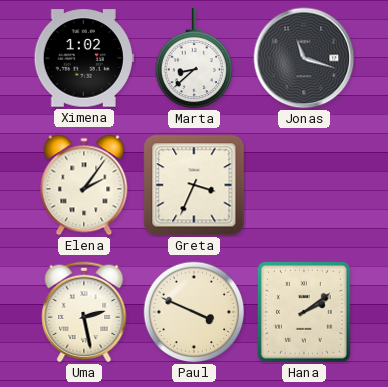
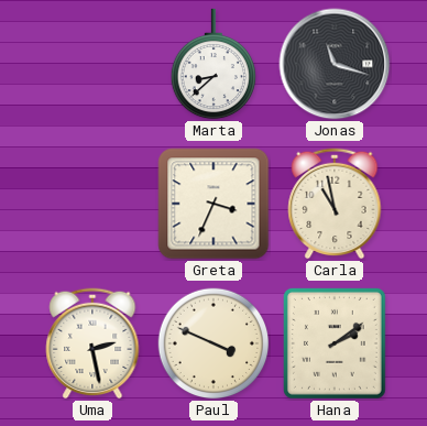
Ximena: 1:02 -> none
Elena: 2:06 -> none
Carla: none -> 10:58
